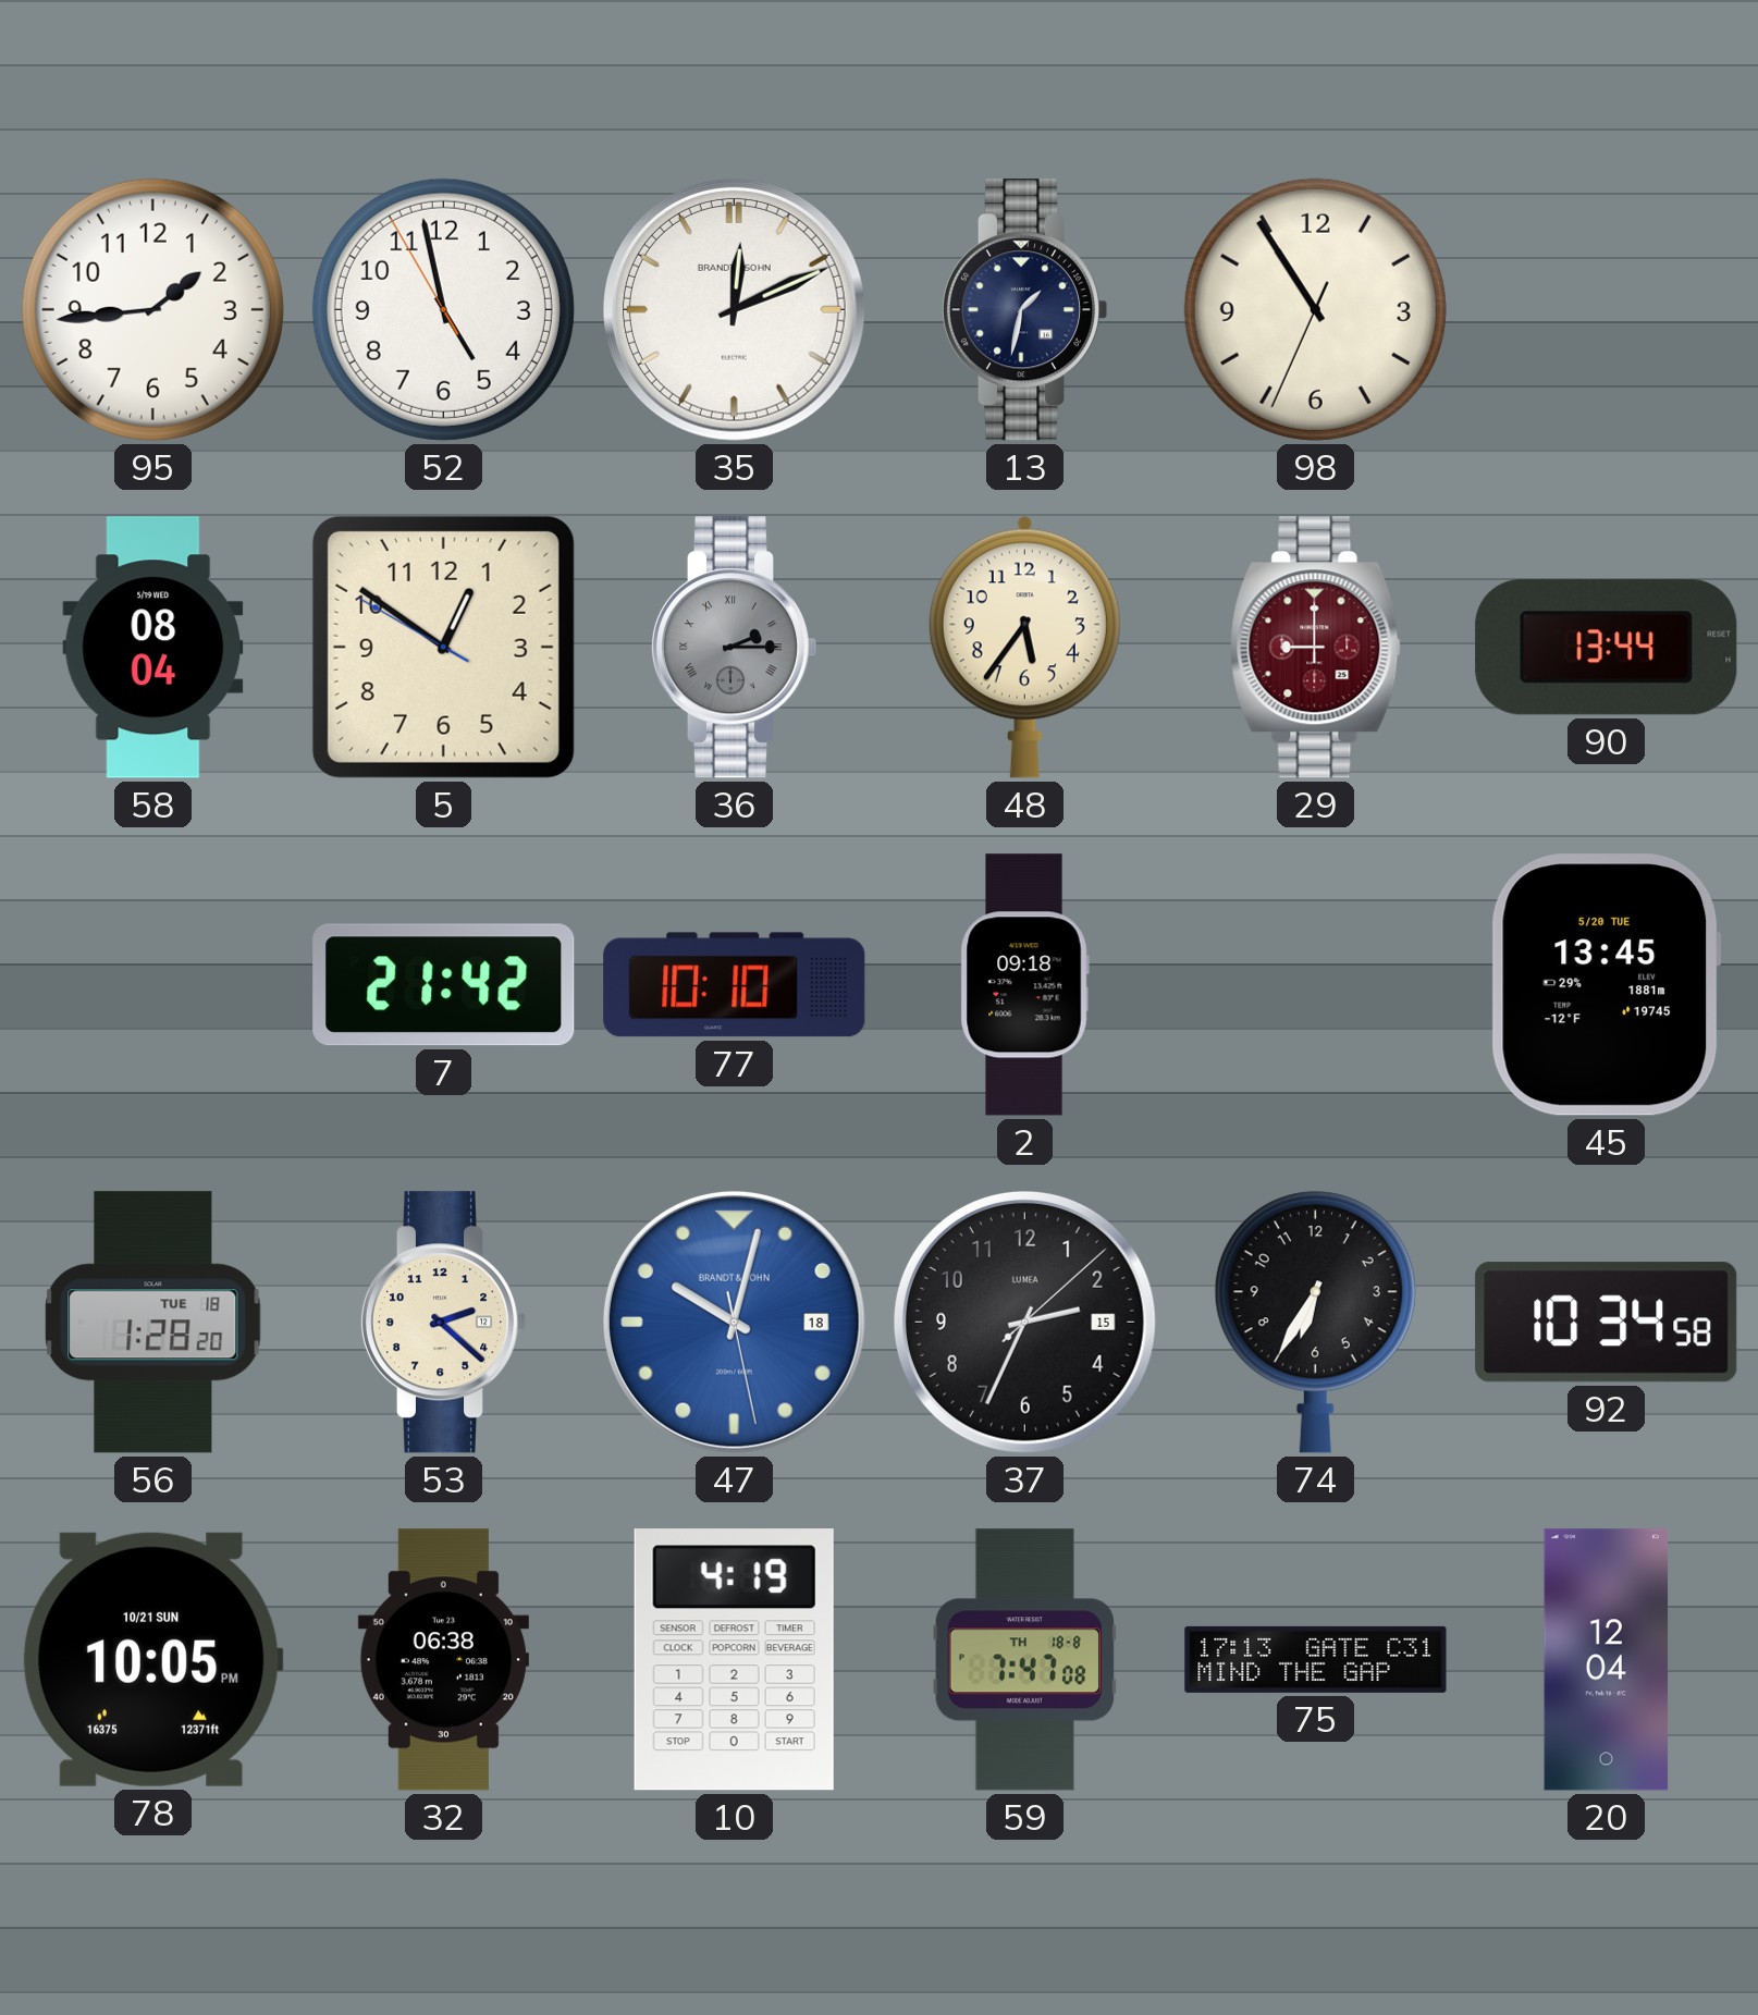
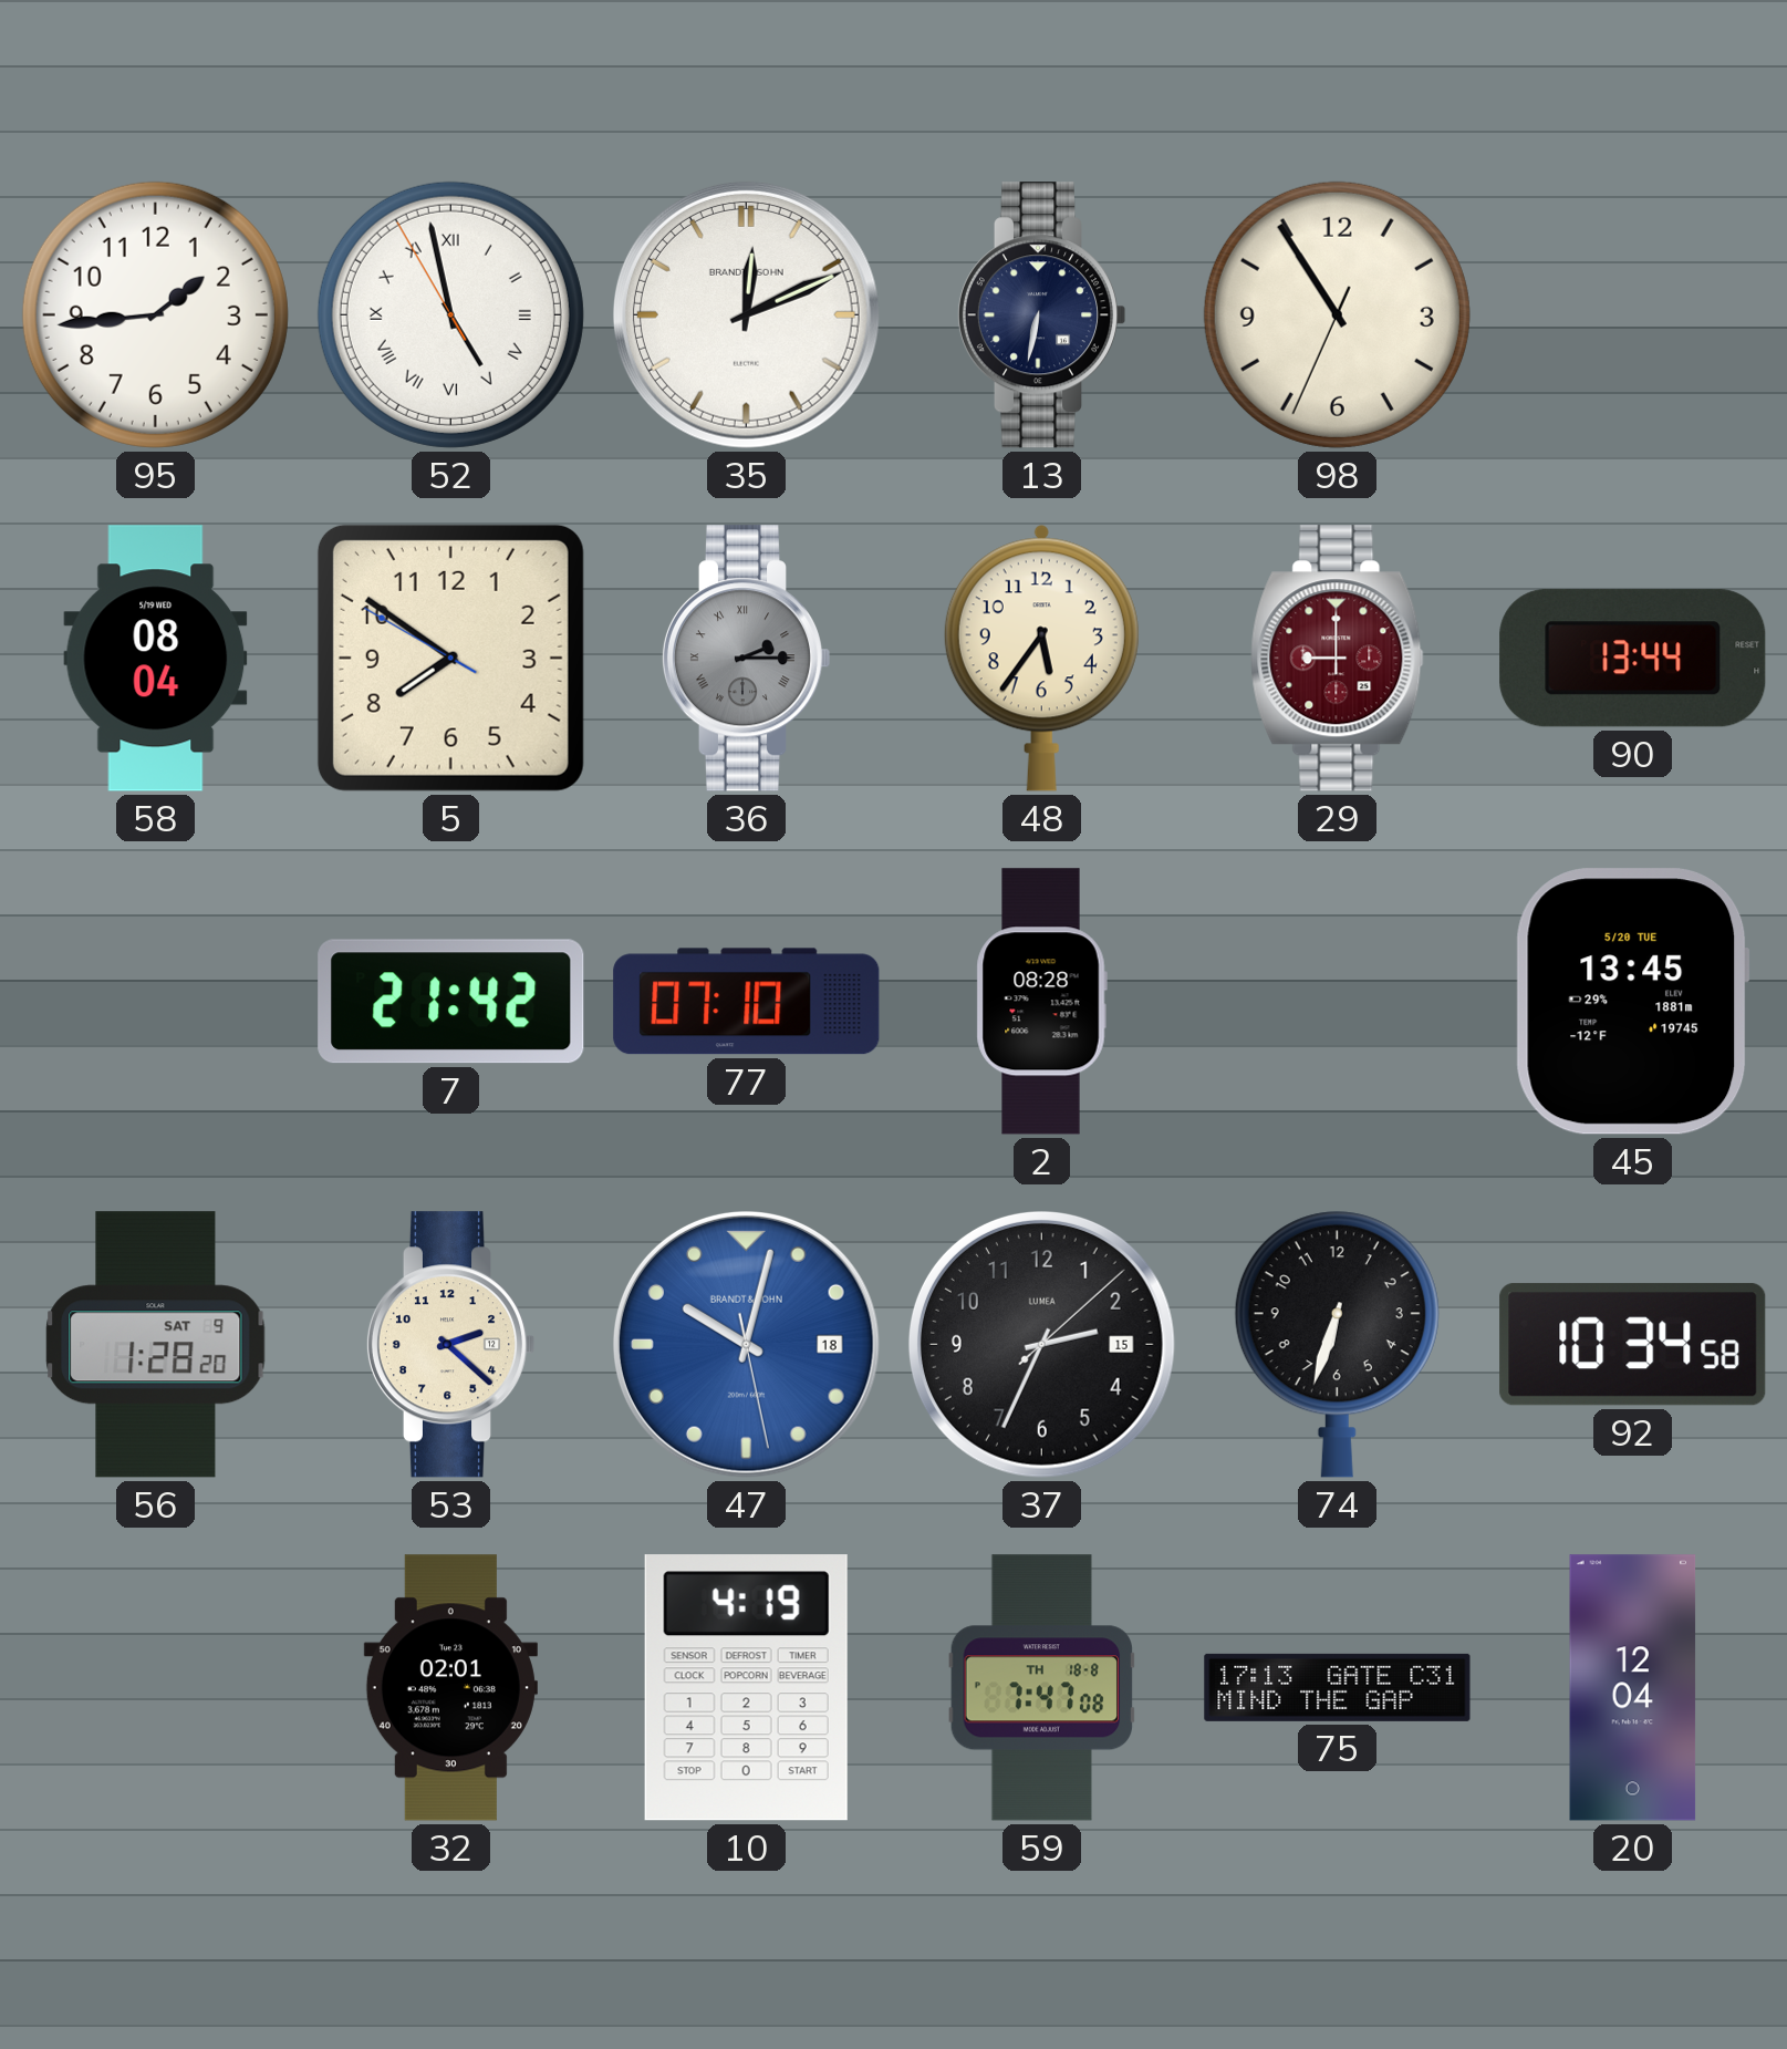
52 numerals: Arabic -> Roman
13: 1:32 -> 6:32
5: 12:50 -> 7:50
77: 10:10 -> 07:10
2: 09:18 -> 08:28
56 date: TUE 18 -> SAT 9
74: 6:35 -> 6:33
78: 10:05 -> none
32: 06:38 -> 02:01
